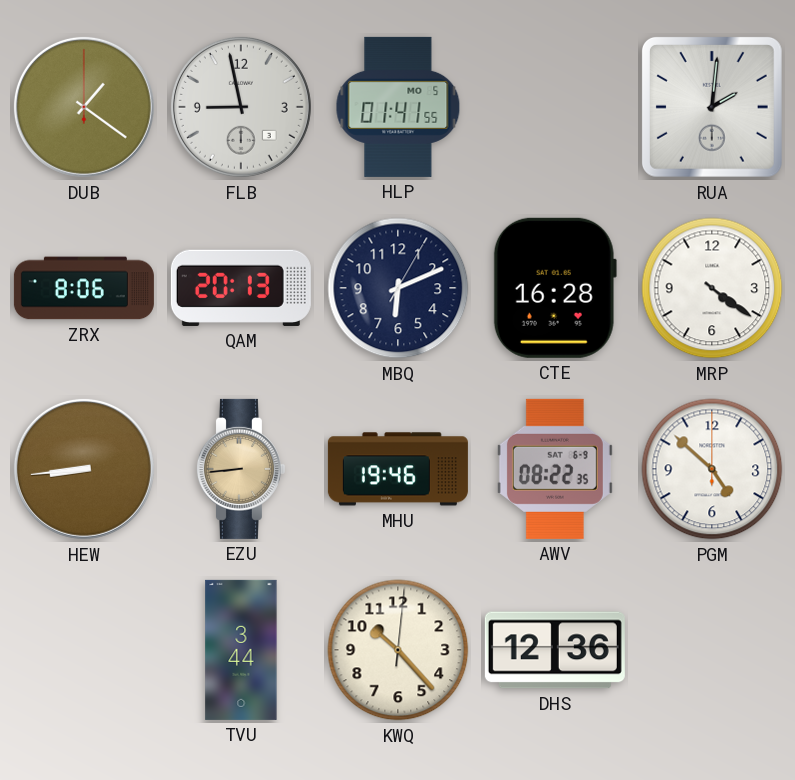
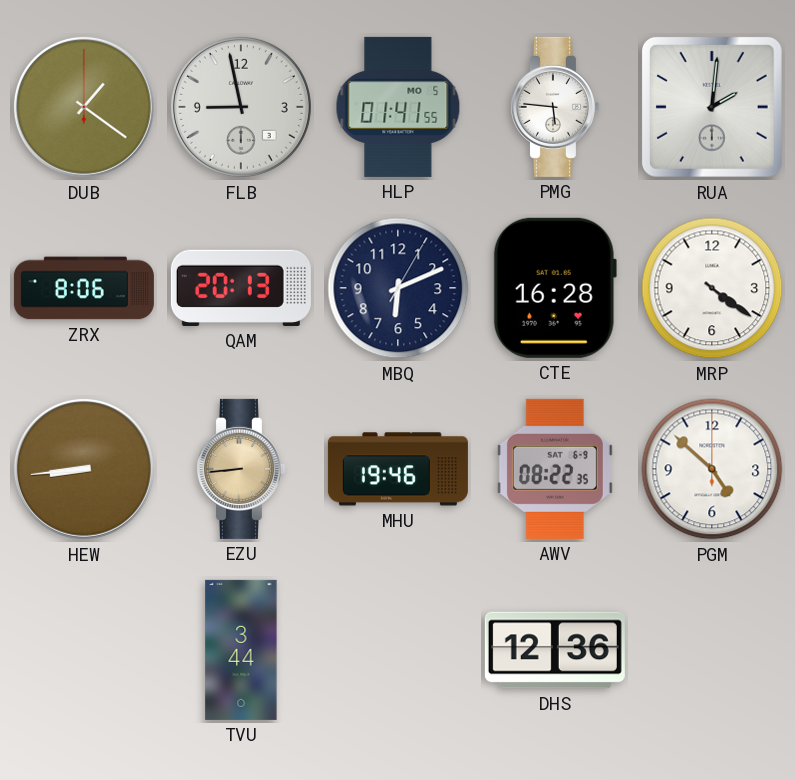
PMG: none -> 5:46
KWQ: 10:23 -> none
